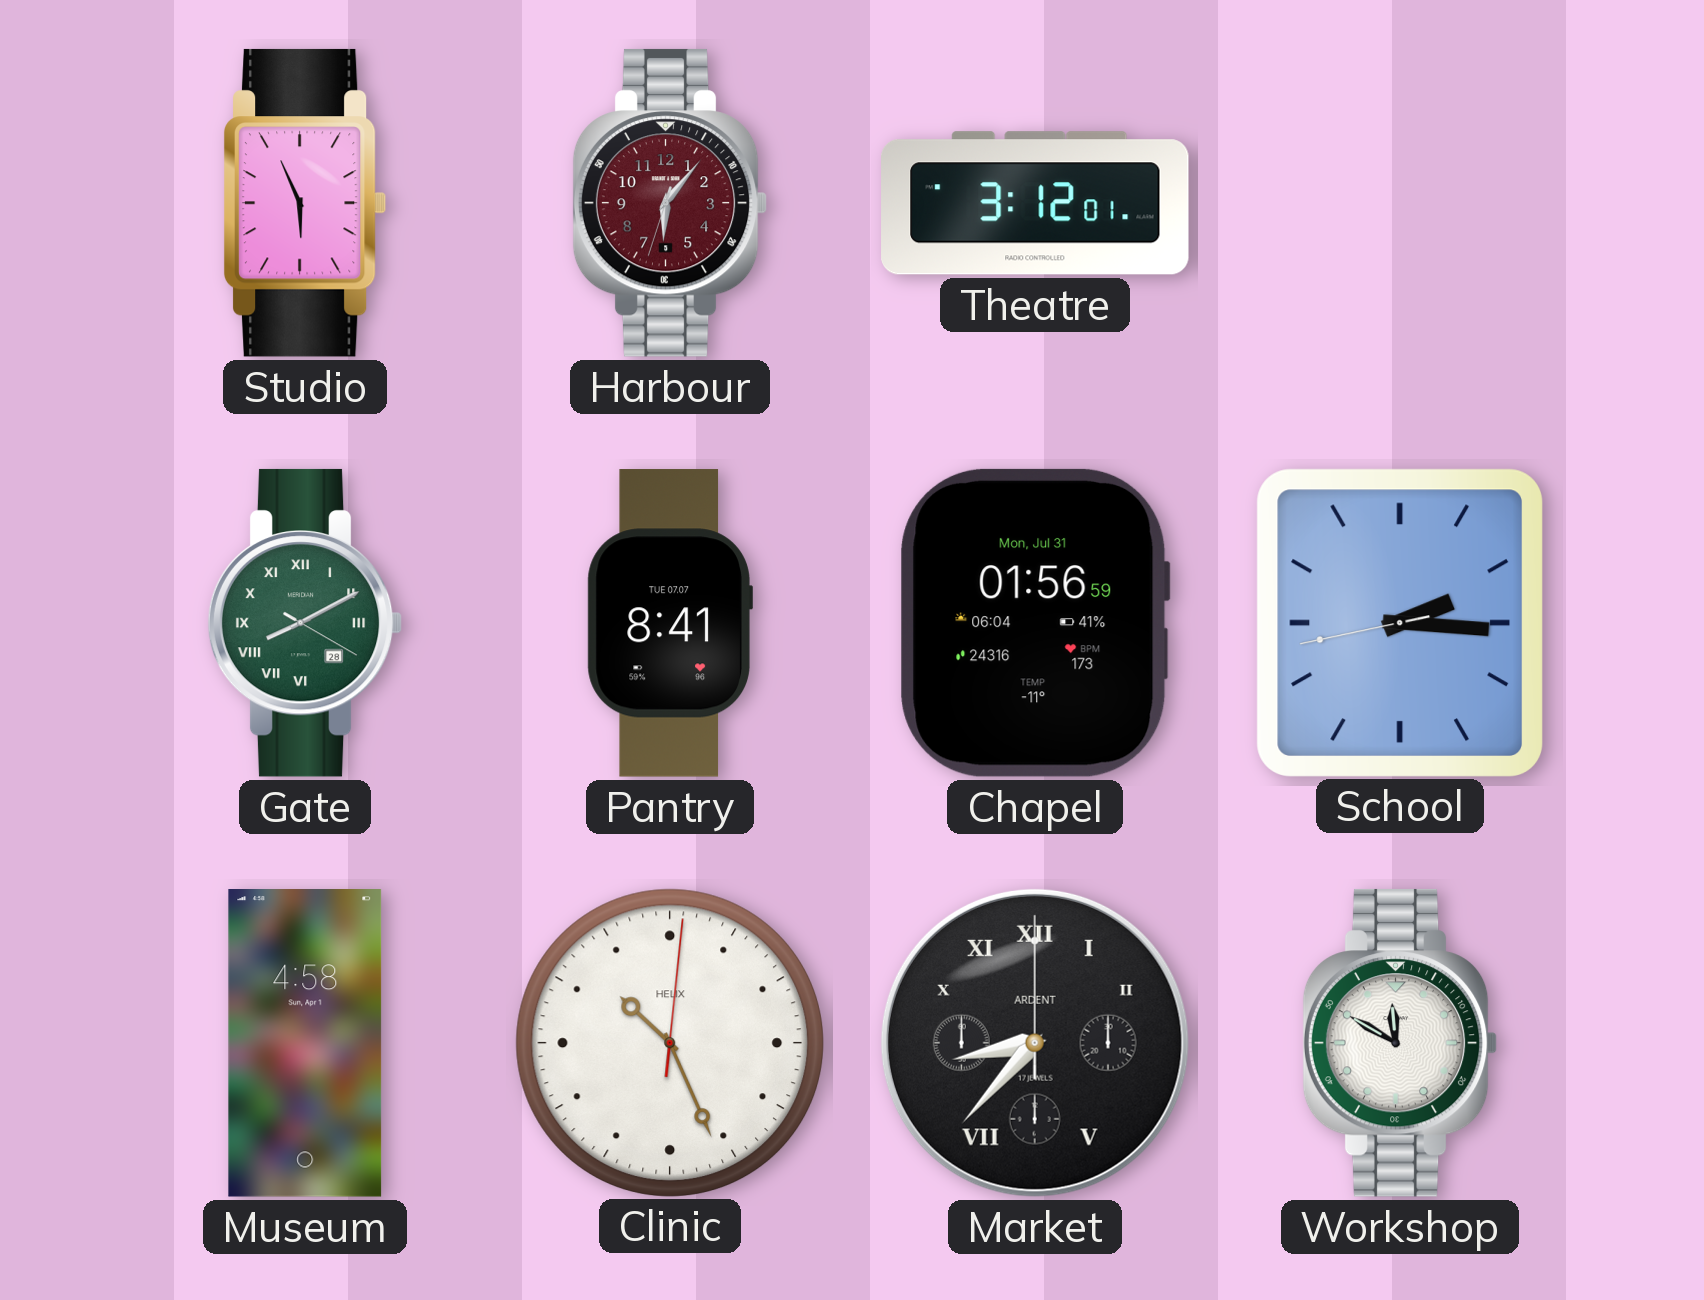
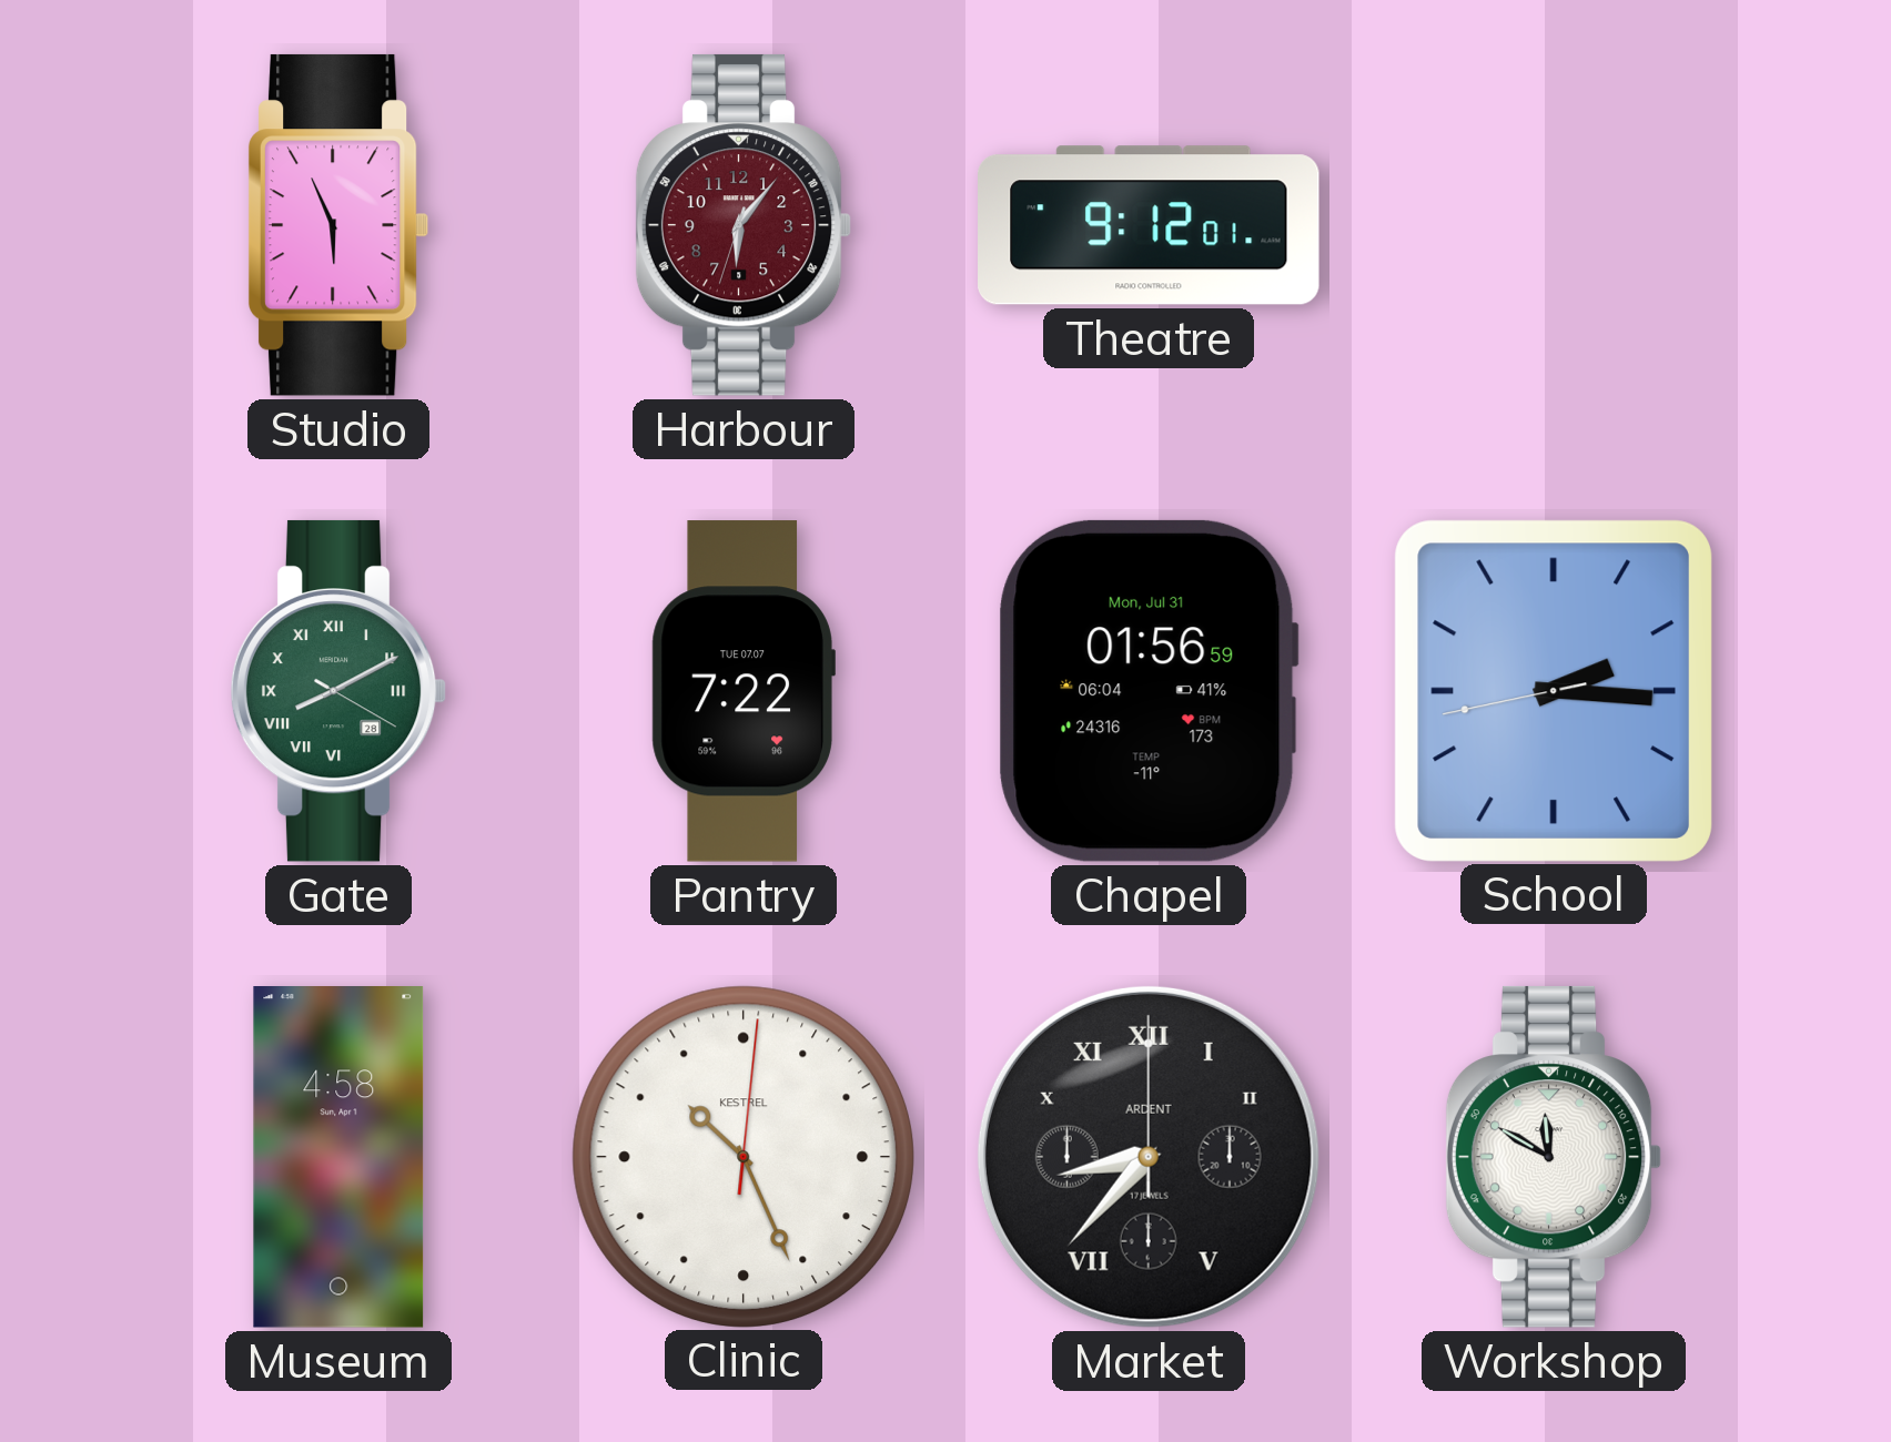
Theatre: 3:12 -> 9:12
Pantry: 8:41 -> 7:22
Clinic brand: HELIX -> KESTREL
